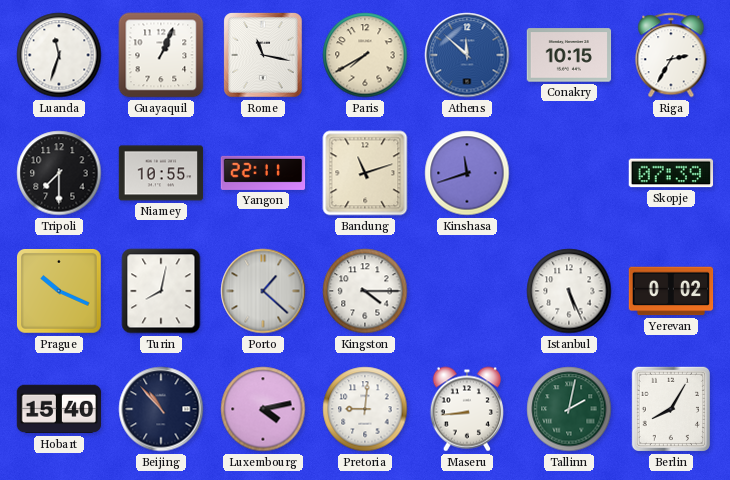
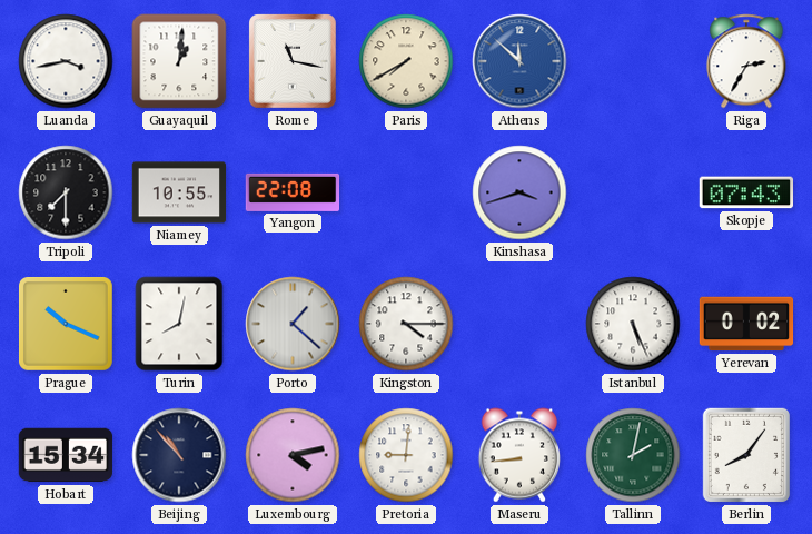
Luanda: 11:33 -> 3:43
Guayaquil: 1:04 -> 1:01
Conakry: 10:15 -> none
Yangon: 22:11 -> 22:08
Bandung: 11:12 -> none
Kinshasa: 11:42 -> 3:42
Skopje: 07:39 -> 07:43
Hobart: 15:40 -> 15:34
Berlin: 8:05 -> 8:06
